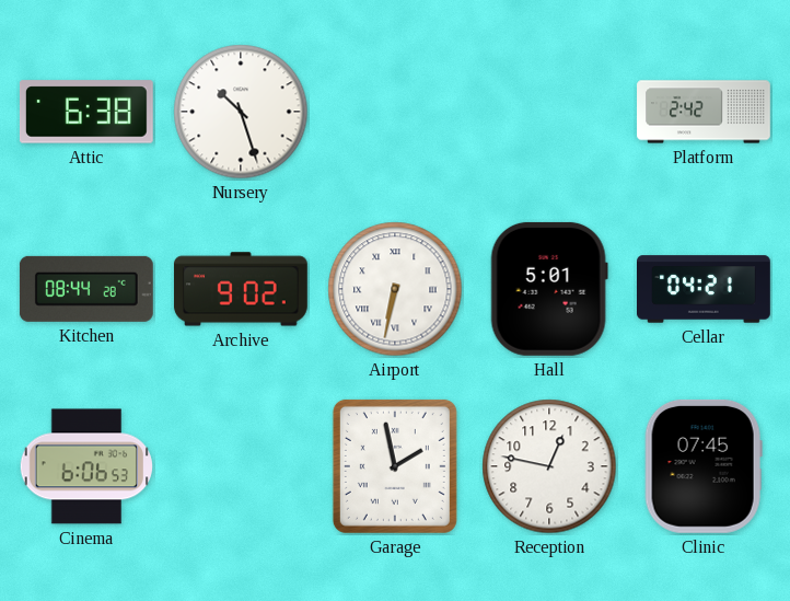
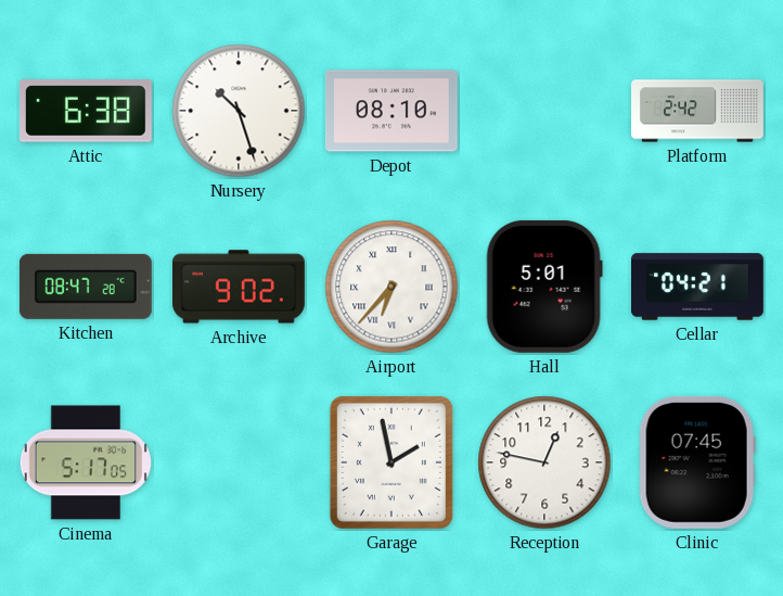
Depot: none -> 08:10
Kitchen: 08:44 -> 08:47
Airport: 6:32 -> 6:37
Cinema: 6:06 -> 5:17
